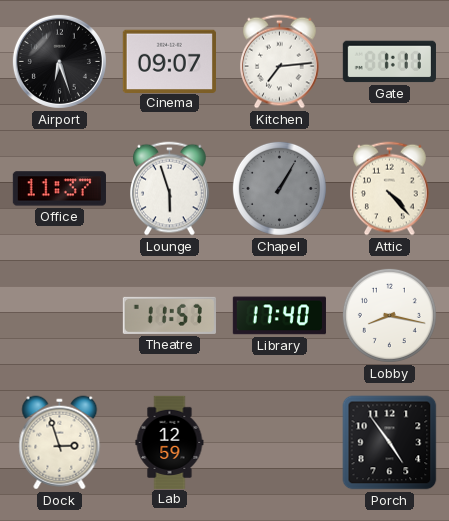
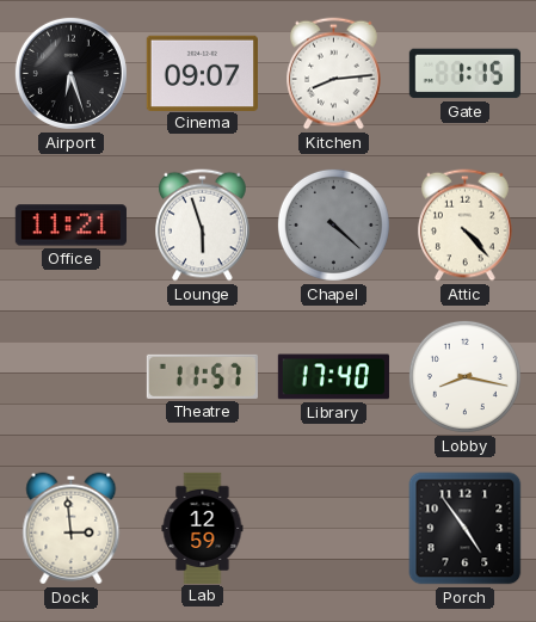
Kitchen: 7:14 -> 8:14
Gate: 1:11 -> 1:15
Office: 11:37 -> 11:21
Chapel: 1:05 -> 4:22
Dock: 2:57 -> 2:59
